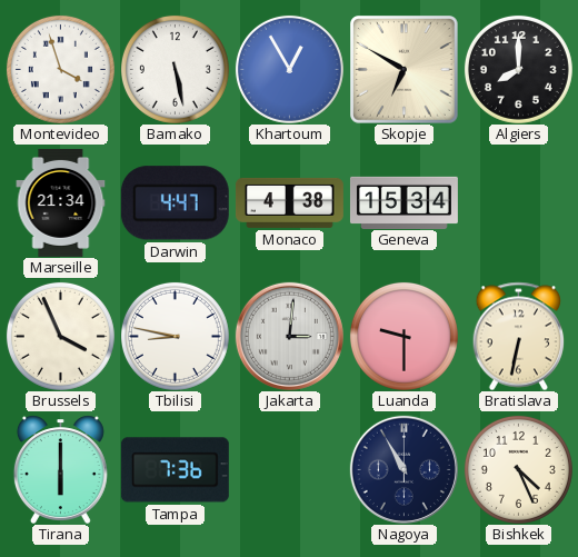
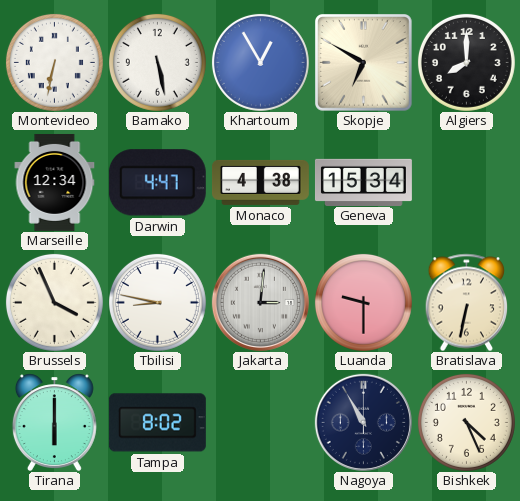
Montevideo: 3:57 -> 6:32
Marseille: 21:34 -> 12:34
Tampa: 7:36 -> 8:02
